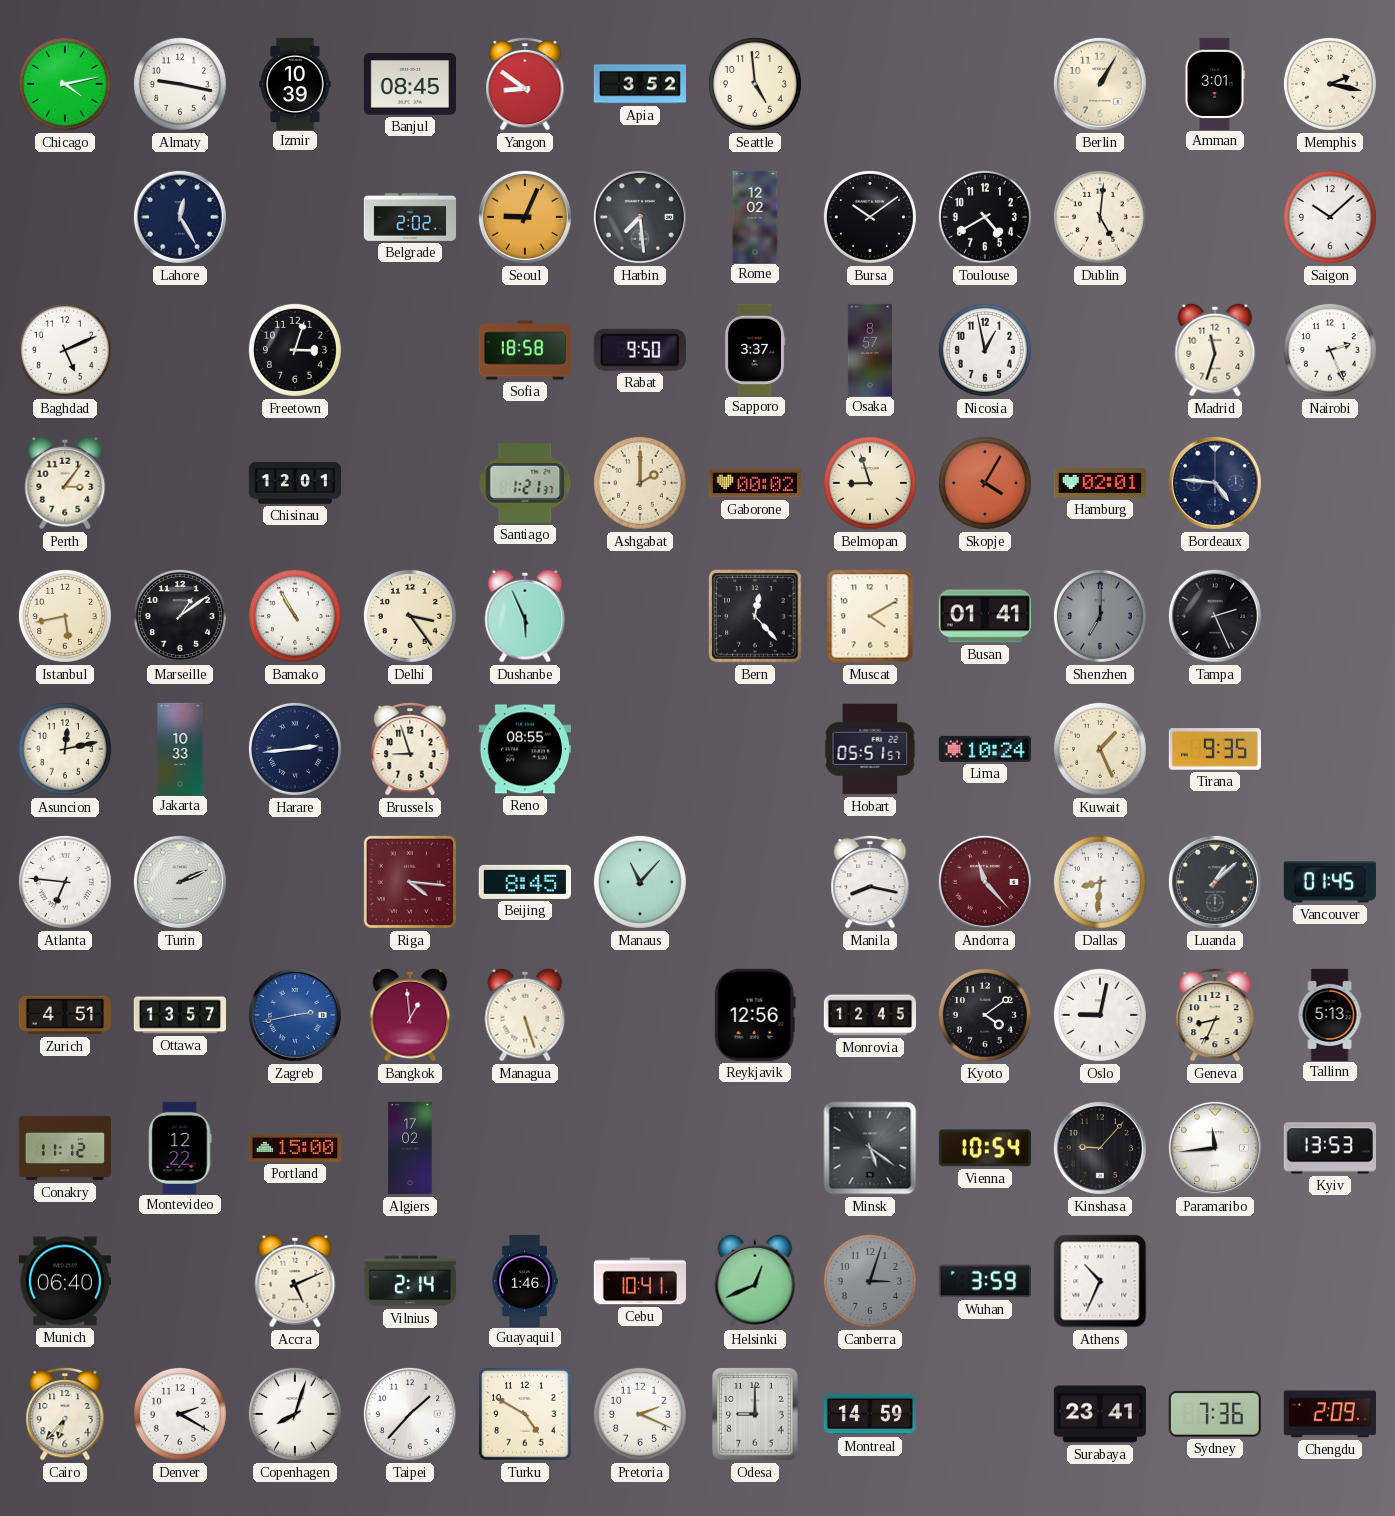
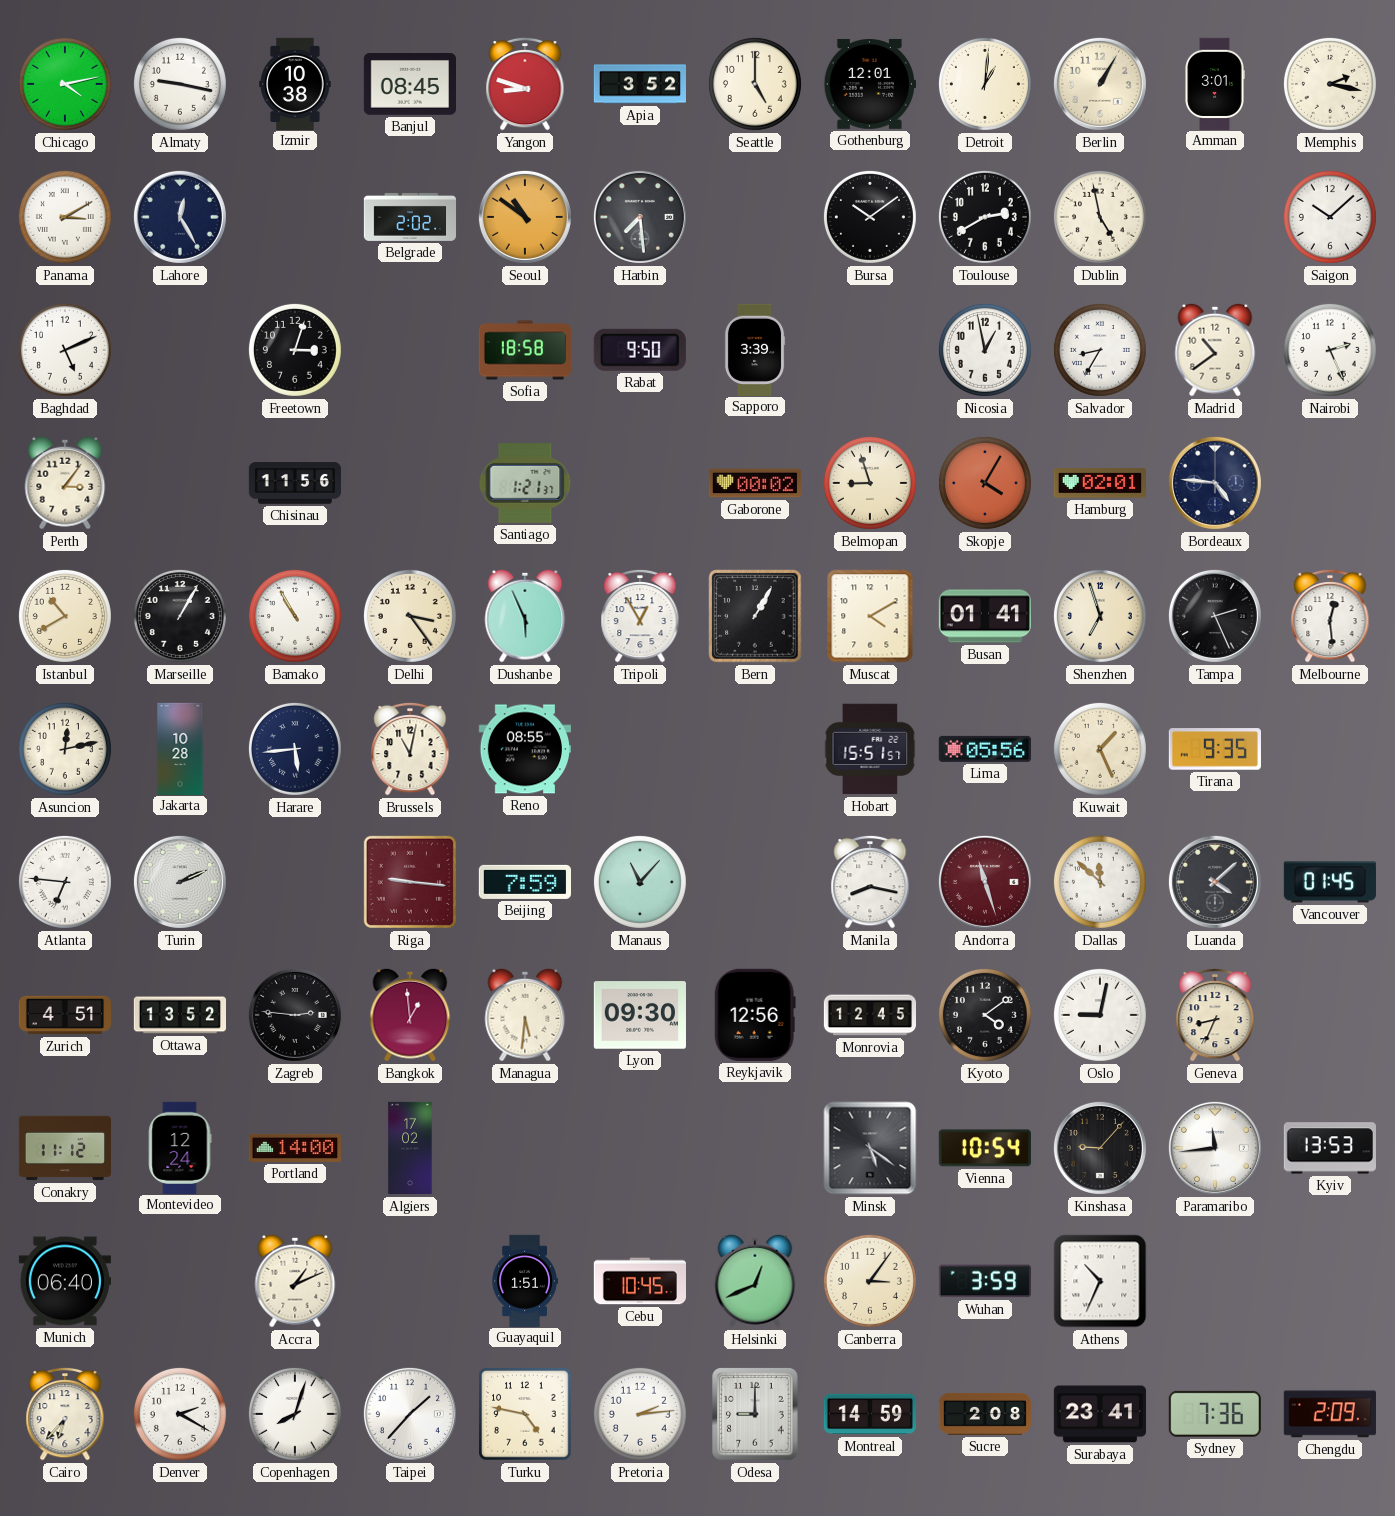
Izmir: 10:39 -> 10:38
Yangon: 8:51 -> 8:48
Seattle: 4:59 -> 5:00
Gothenburg: none -> 12:01
Detroit: none -> 1:01
Panama: none -> 3:10
Seoul: 9:04 -> 10:51
Rome: 12:02 -> none
Toulouse: 4:40 -> 2:40
Dublin: 5:01 -> 4:58
Sapporo: 3:37 -> 3:39
Osaka: 8:57 -> none
Salvador: none -> 8:35
Madrid: 11:33 -> 10:39
Chisinau: 12:01 -> 11:56
Ashgabat: 2:00 -> none
Istanbul: 5:43 -> 10:40
Marseille: 1:09 -> 1:05
Tripoli: none -> 12:55
Bern: 12:23 -> 1:05
Shenzhen: 7:00 -> 6:57
Shenzhen dial: grey -> cream
Melbourne: none -> 12:29
Jakarta: 10:33 -> 10:28
Harare: 2:44 -> 5:44
Brussels: 8:57 -> 11:02
Hobart: 05:51 -> 15:51
Lima: 10:24 -> 05:56
Riga: 4:16 -> 9:16
Beijing: 8:45 -> 7:59
Andorra: 11:23 -> 11:27
Dallas: 8:31 -> 11:52
Luanda: 1:08 -> 4:08
Ottawa: 13:57 -> 13:52
Zagreb: 2:43 -> 2:46
Zagreb dial: blue -> black
Managua: 5:27 -> 5:31
Lyon: none -> 09:30
Tallinn: 5:13 -> none
Montevideo: 12:22 -> 12:24
Portland: 15:00 -> 14:00
Accra: 5:11 -> 1:11
Vilnius: 2:14 -> none
Guayaquil: 1:46 -> 1:51
Cebu: 10:41 -> 10:45
Canberra: 3:03 -> 3:06
Canberra dial: grey -> cream
Turku: 4:50 -> 4:47
Pretoria: 2:19 -> 2:14
Sucre: none -> 2:08
